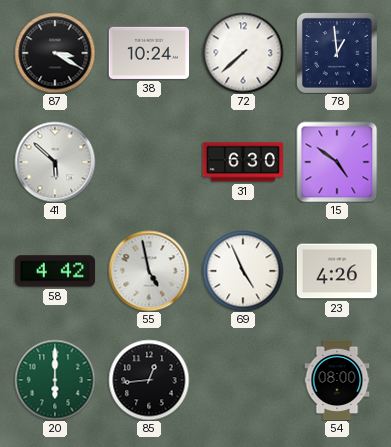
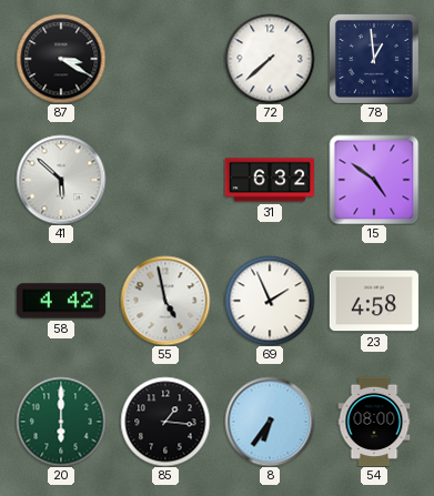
38: 10:24 -> none
31: 6:30 -> 6:32
69: 4:56 -> 1:56
23: 4:26 -> 4:58
85: 12:44 -> 1:16
8: none -> 6:36
